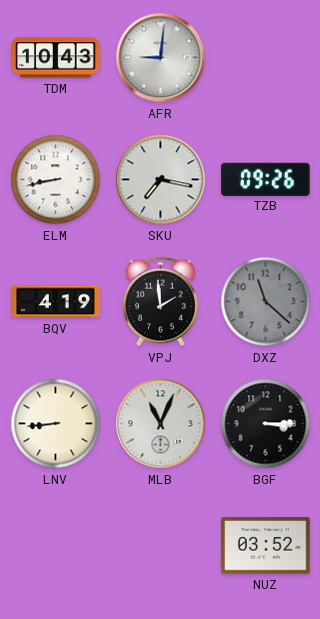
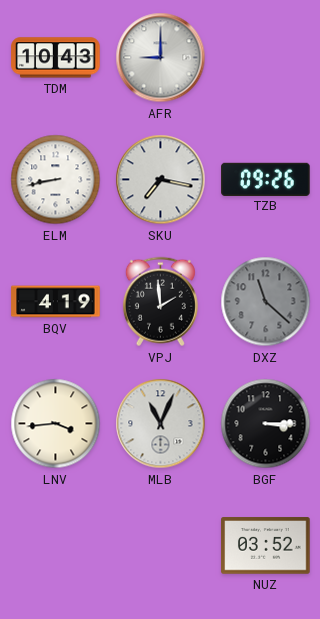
AFR: 9:01 -> 9:00
LNV: 8:44 -> 3:44
